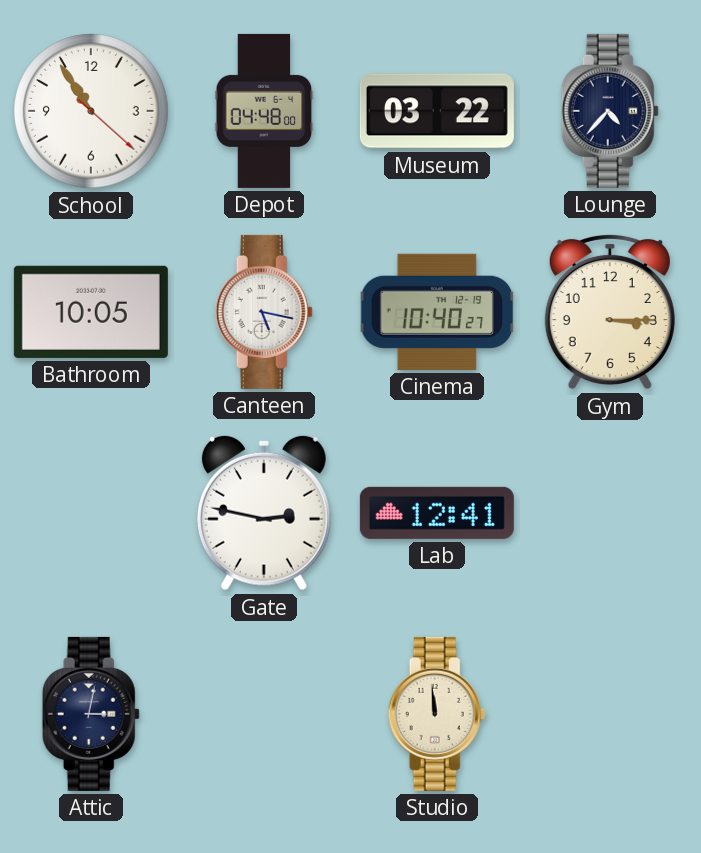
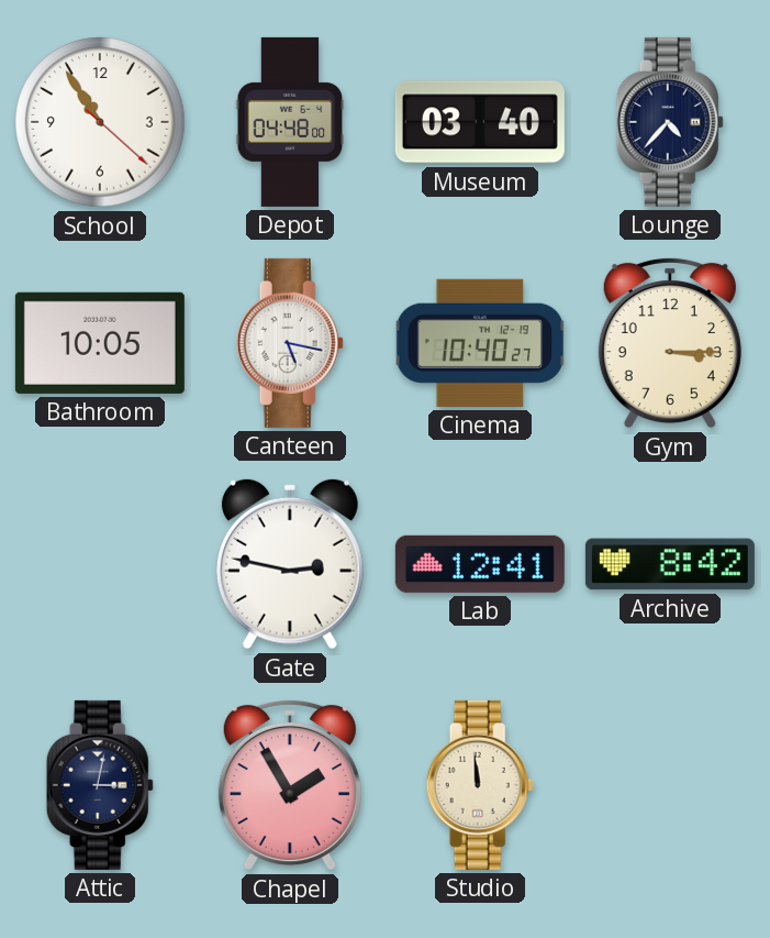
Museum: 03:22 -> 03:40
Archive: none -> 8:42
Chapel: none -> 1:55
